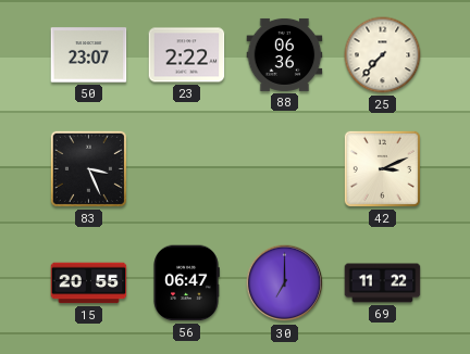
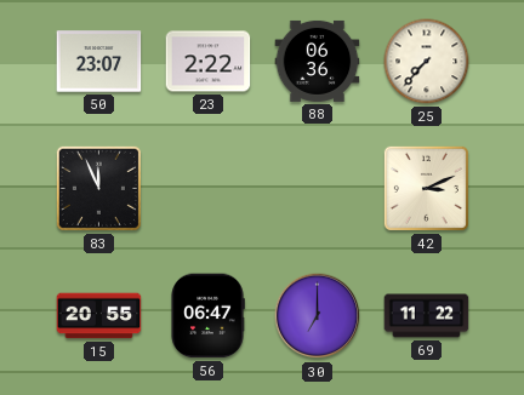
83: 3:26 -> 11:56
